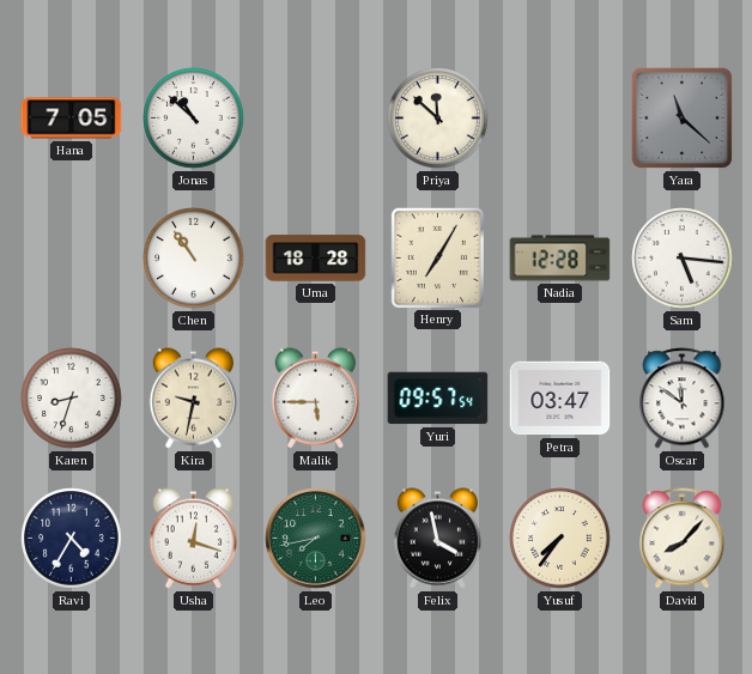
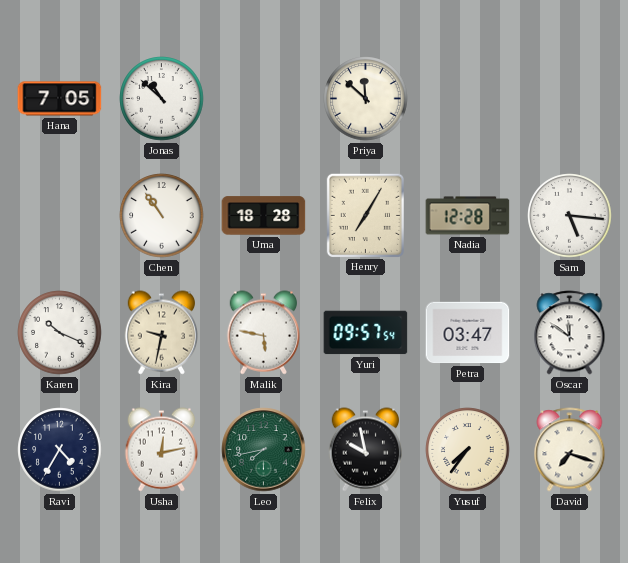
Yara: 11:22 -> none
Karen: 8:33 -> 10:19
Malik: 5:45 -> 5:47
Usha: 12:18 -> 12:13
Felix: 3:58 -> 9:58
David: 8:07 -> 7:18
